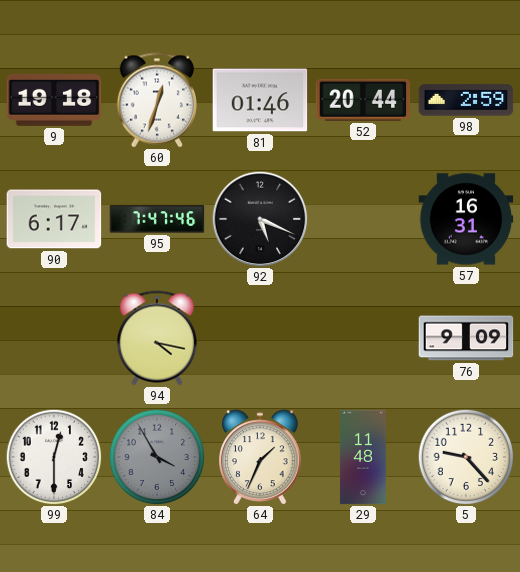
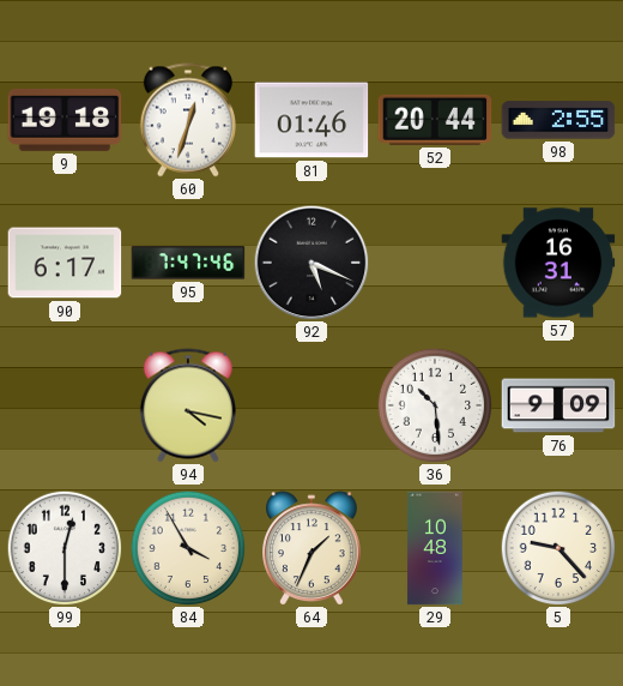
98: 2:59 -> 2:55
36: none -> 10:29
84 dial: grey -> cream
29: 11:48 -> 10:48
